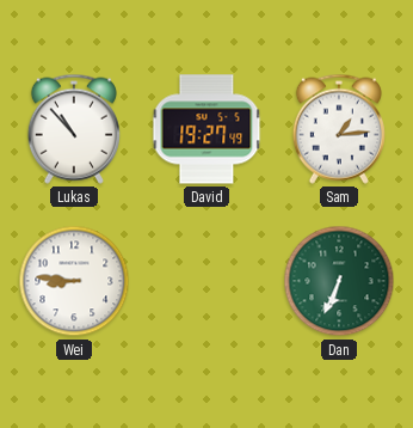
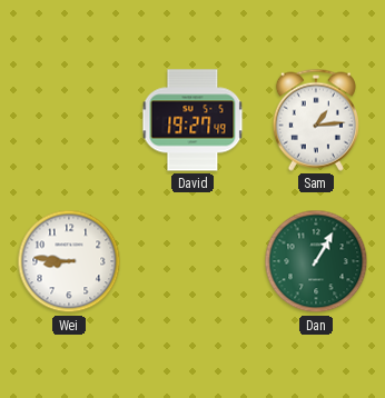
Lukas: 10:53 -> none
Dan: 6:34 -> 1:05
